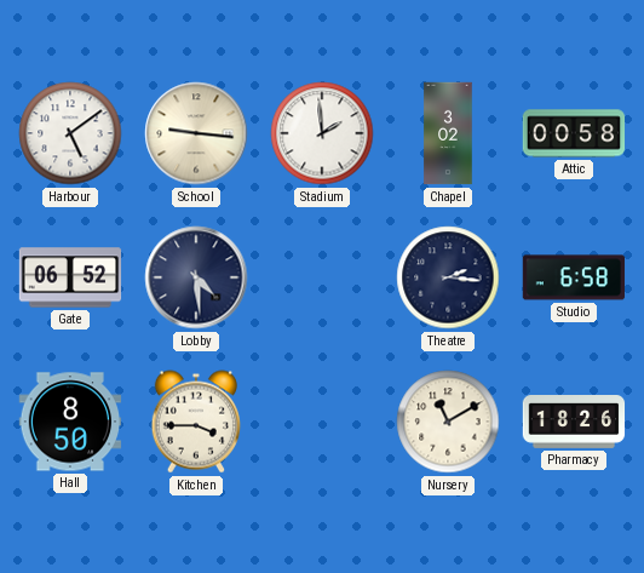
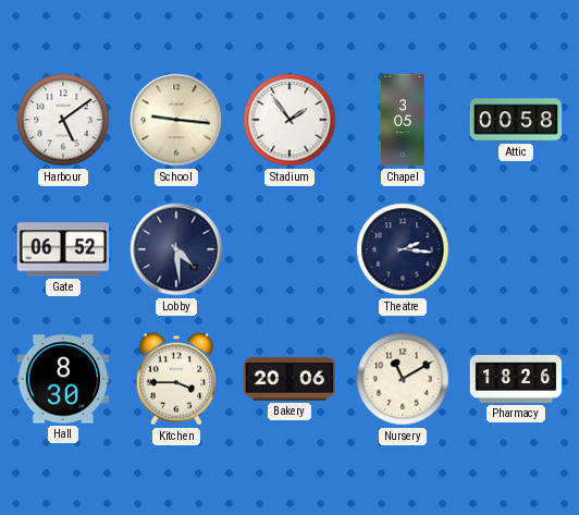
Stadium: 1:59 -> 1:54
Chapel: 3:02 -> 3:05
Studio: 6:58 -> none
Hall: 8:50 -> 8:30
Bakery: none -> 20:06
